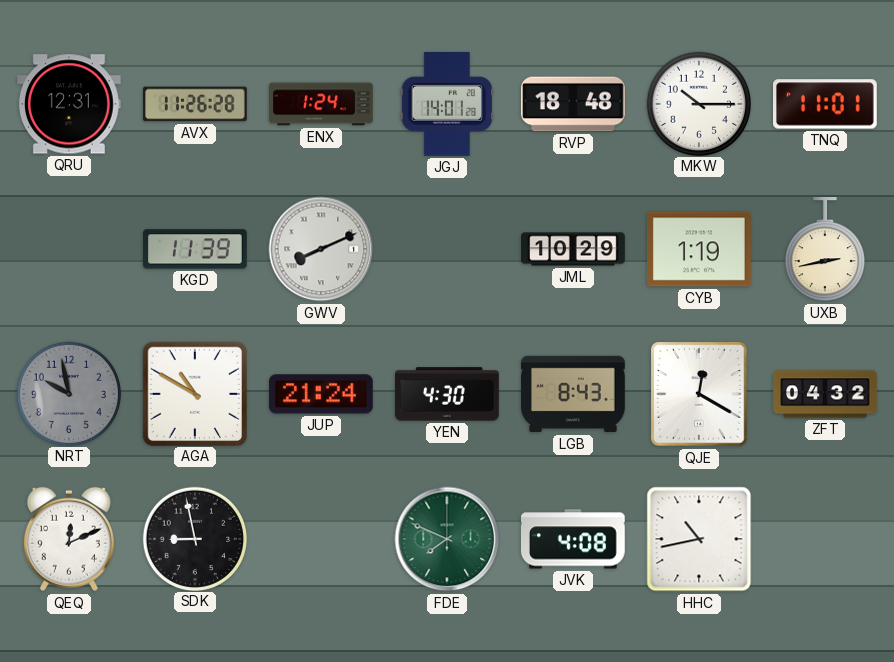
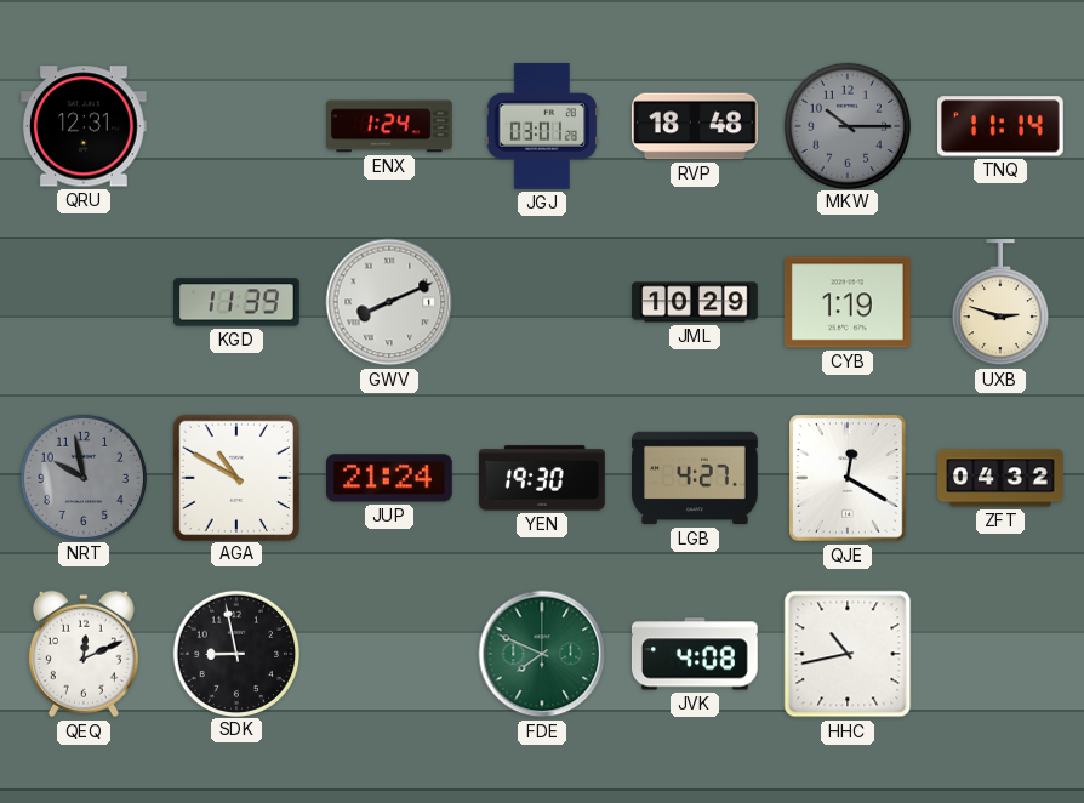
AVX: 11:26 -> none
JGJ: 14:01 -> 03:01
MKW dial: white -> grey
TNQ: 11:01 -> 11:14
UXB: 2:43 -> 2:48
YEN: 4:30 -> 19:30
LGB: 8:43 -> 4:27
